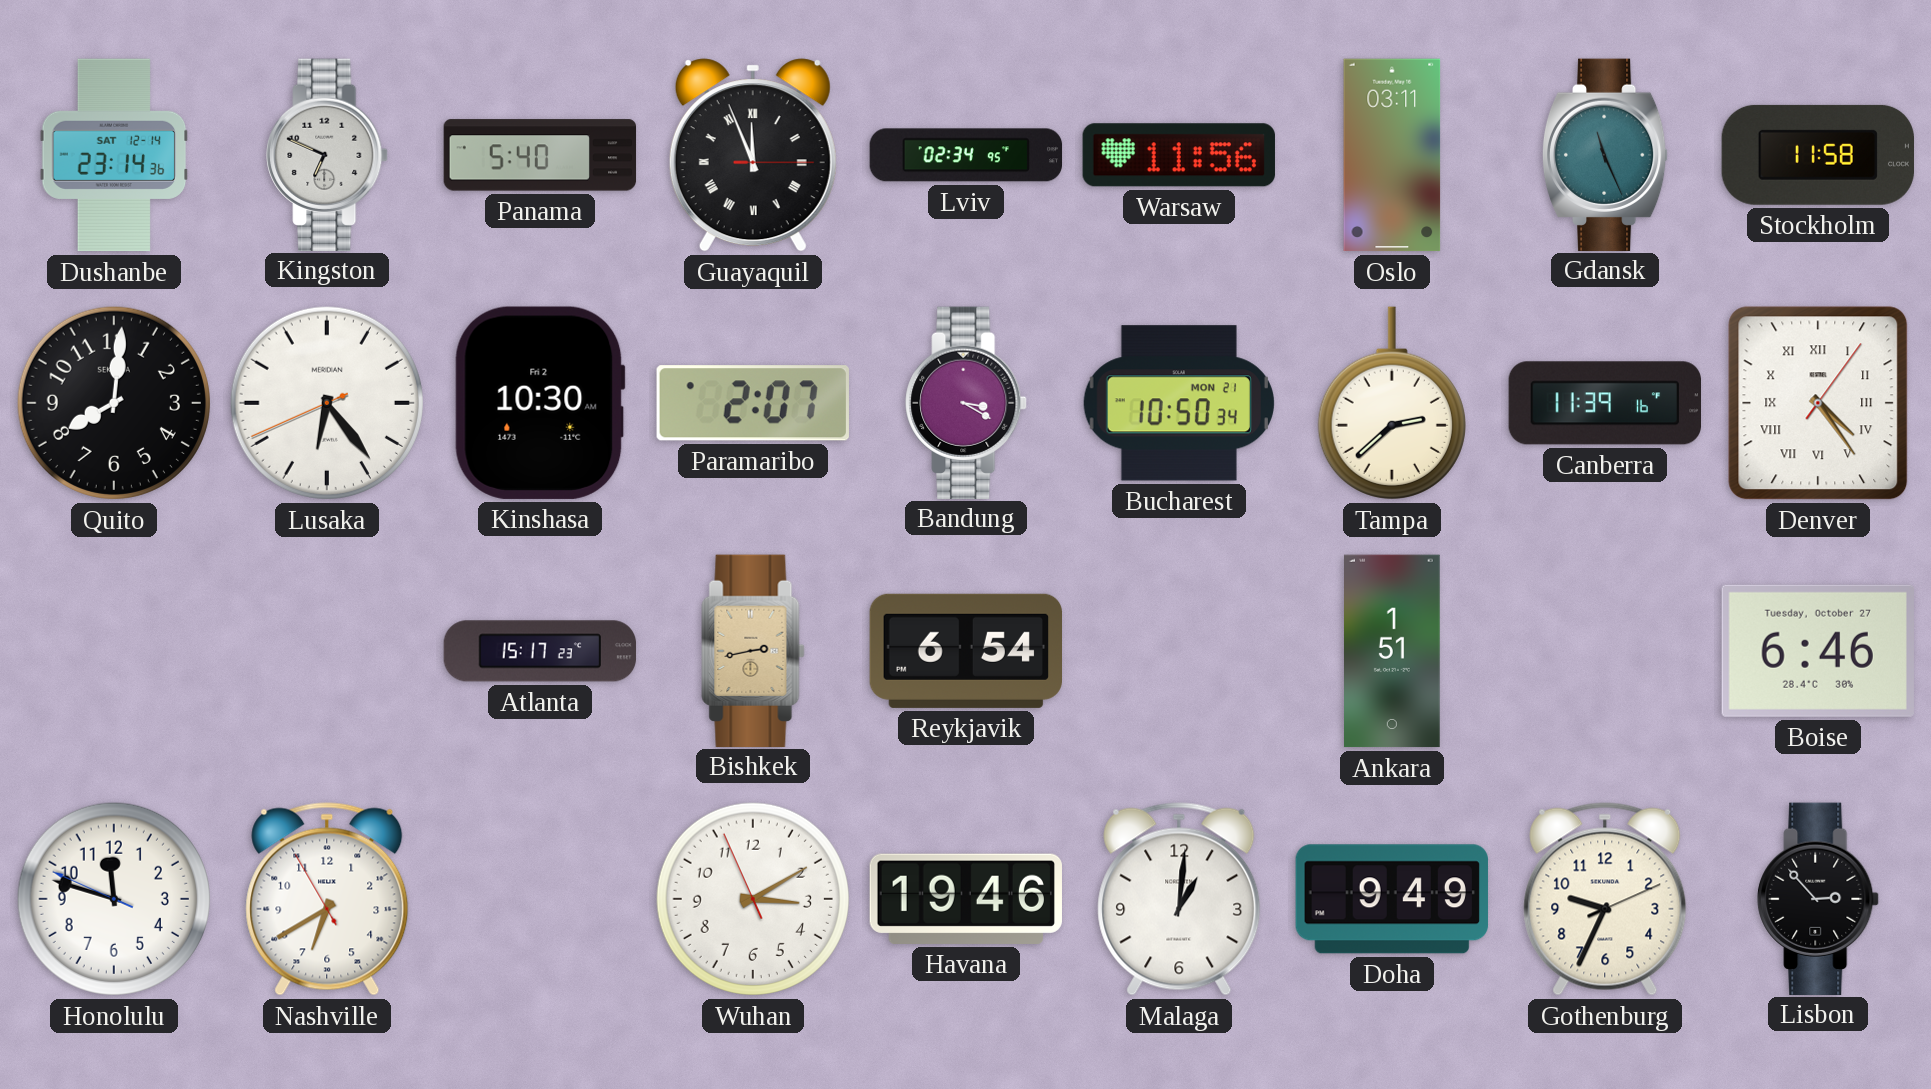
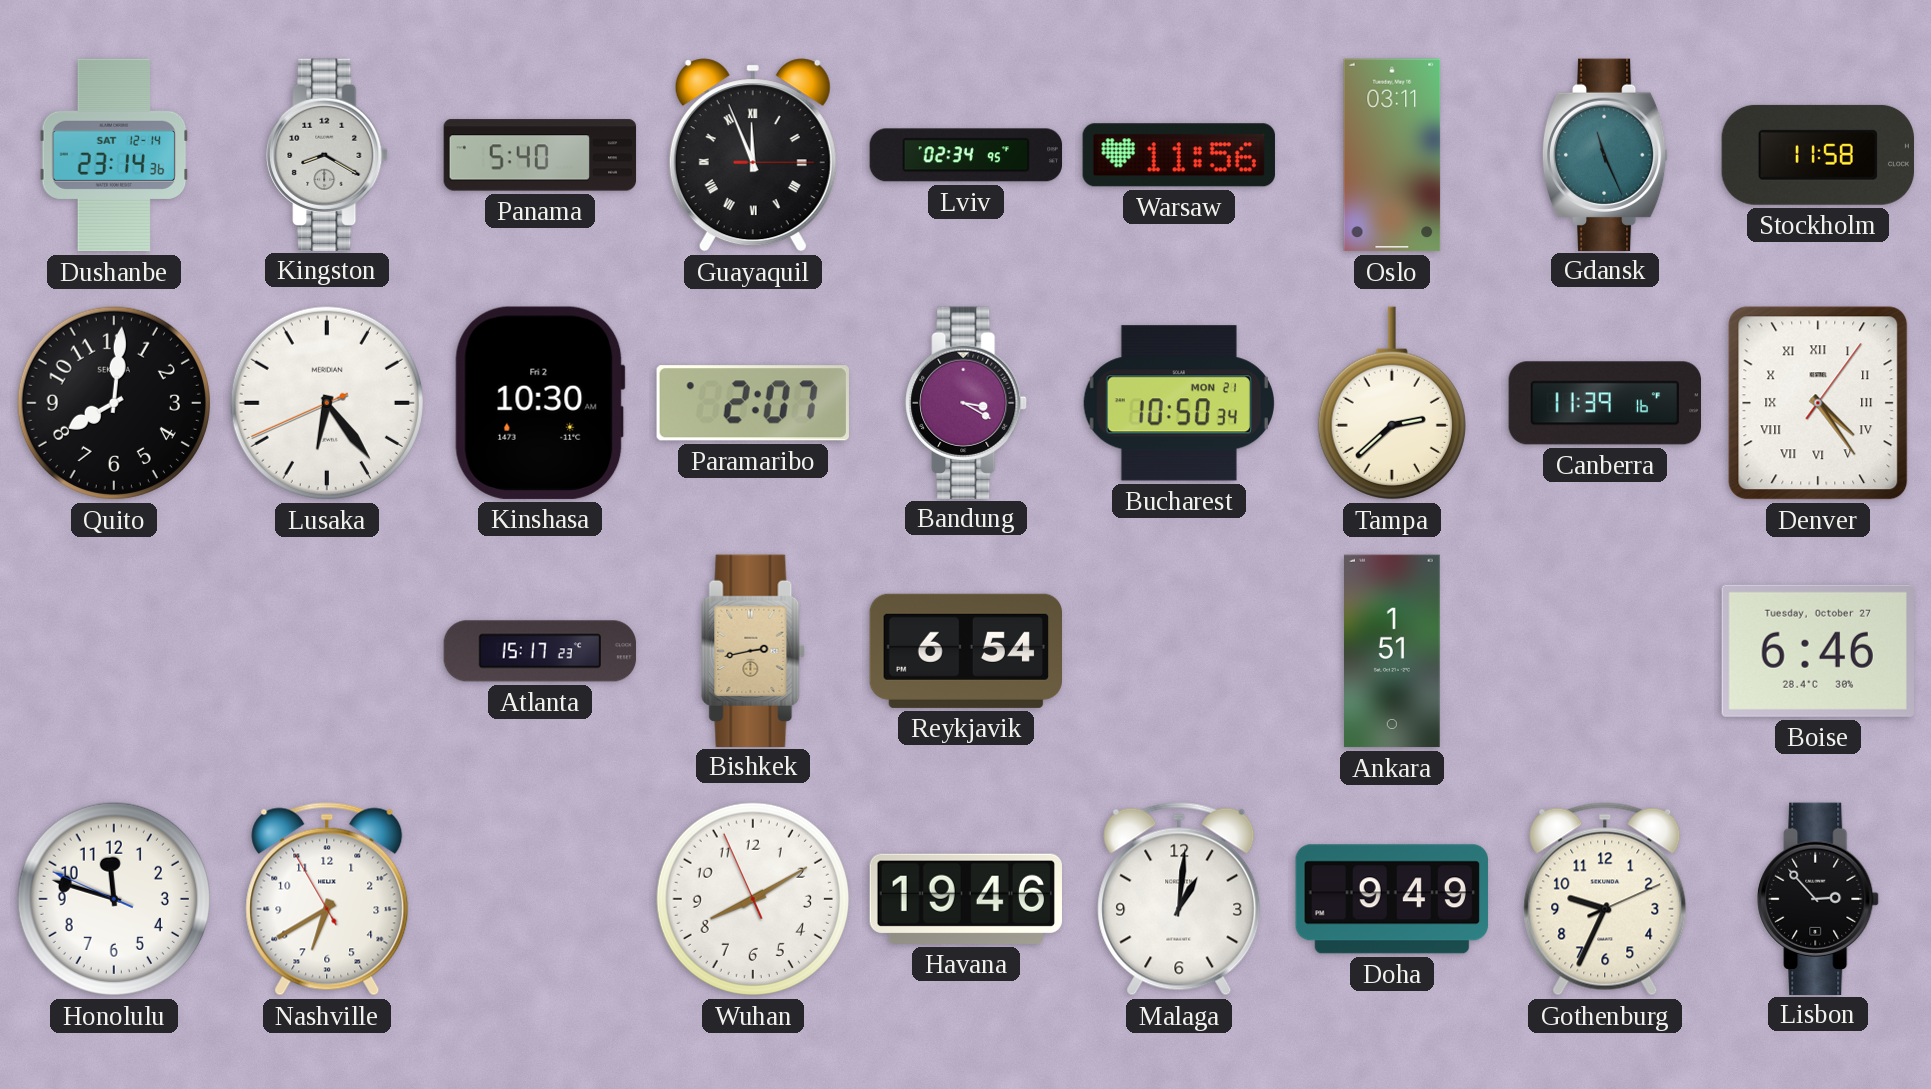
Kingston: 6:49 -> 8:20
Wuhan: 3:09 -> 8:09
